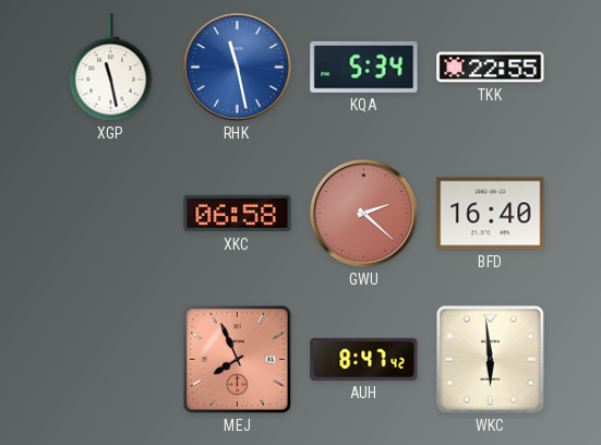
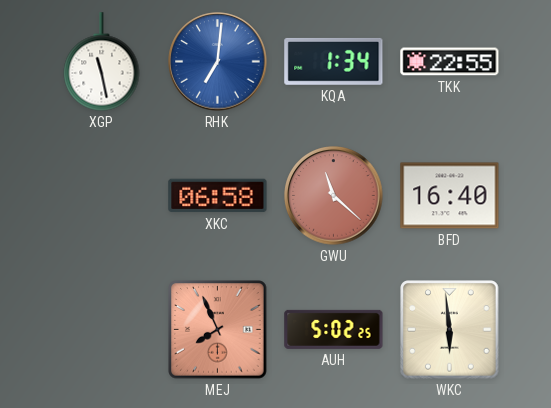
RHK: 11:28 -> 7:01
KQA: 5:34 -> 1:34
GWU: 2:22 -> 11:22
AUH: 8:47 -> 5:02
